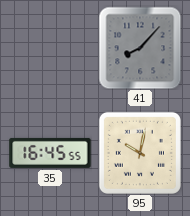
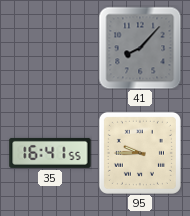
35: 16:45 -> 16:41
95: 10:02 -> 9:45
